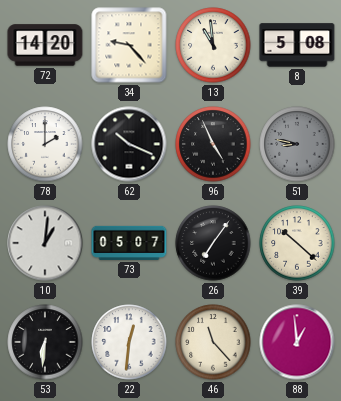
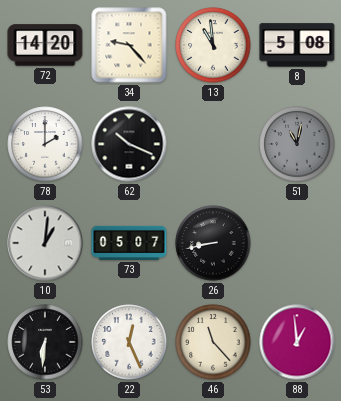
96: 4:56 -> none
51: 8:47 -> 11:02
26: 7:06 -> 8:43
39: 10:22 -> none
22: 12:31 -> 12:26
